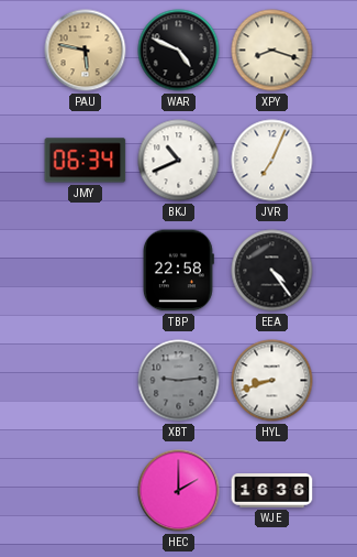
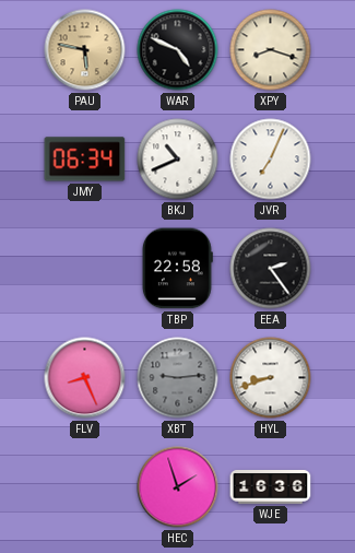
EEA: 4:24 -> 2:24
FLV: none -> 8:26
HEC: 2:00 -> 1:57
